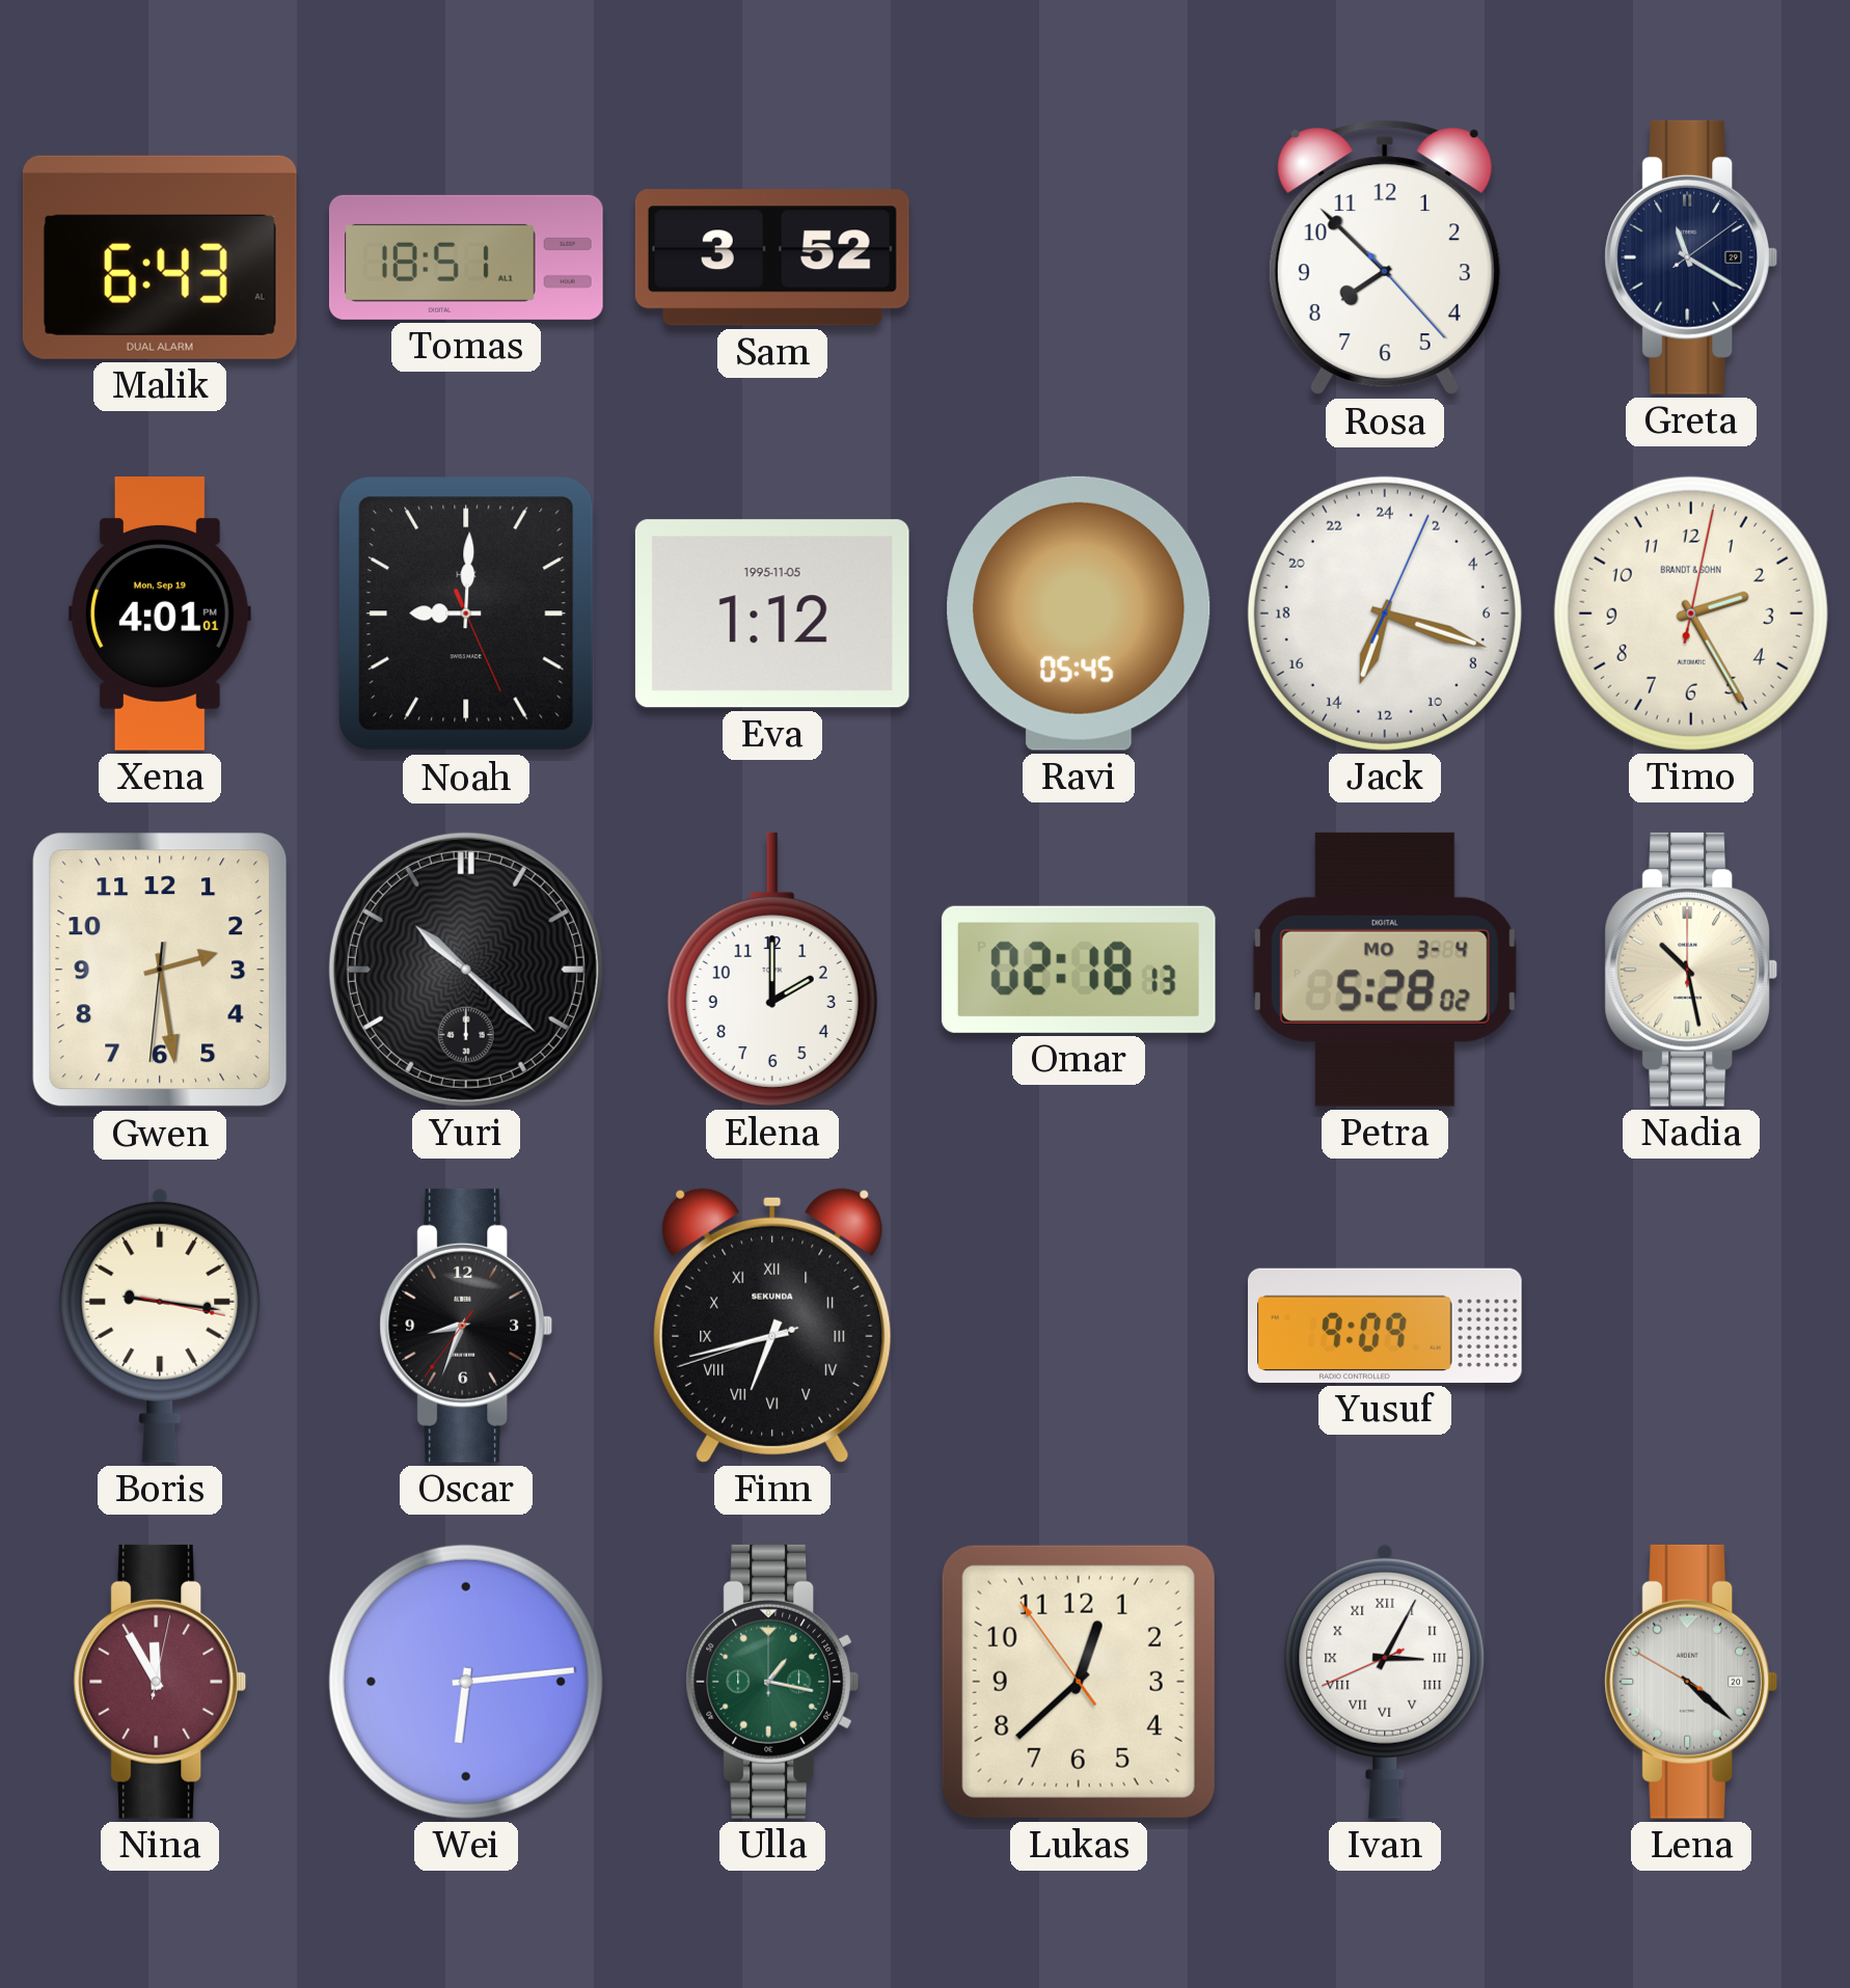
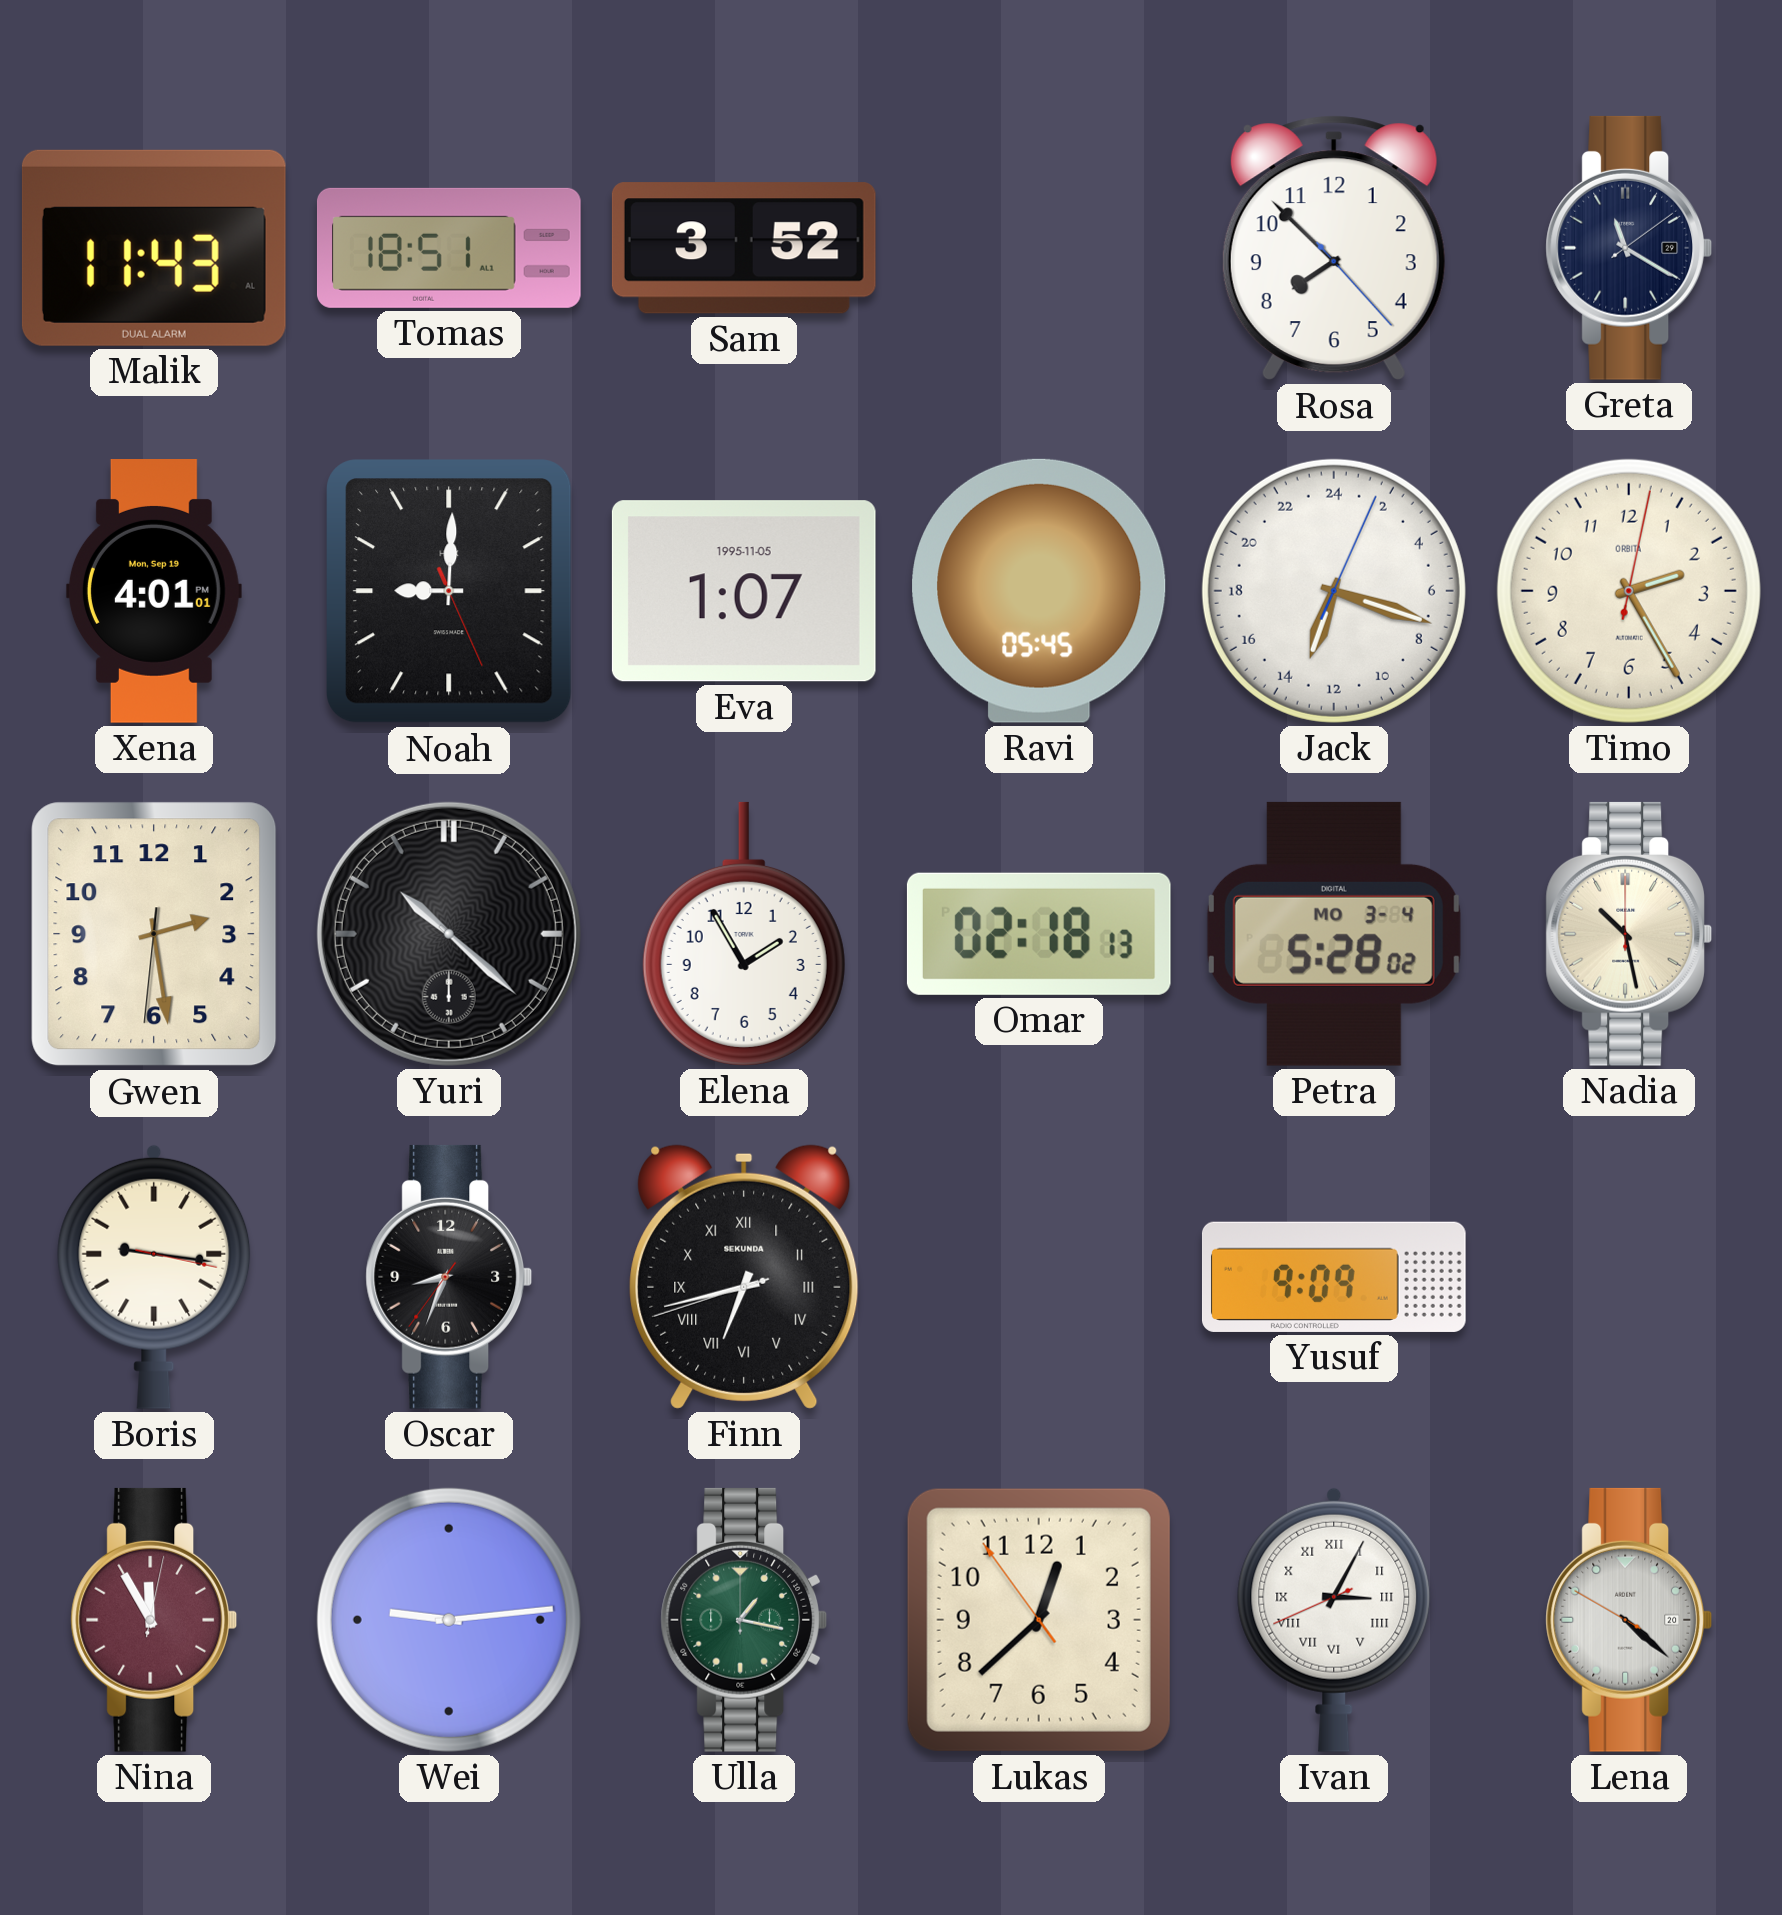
Malik: 6:43 -> 11:43
Eva: 1:12 -> 1:07
Timo brand: BRANDT & SOHN -> ORBITA
Elena: 2:00 -> 1:55
Wei: 6:14 -> 9:14
